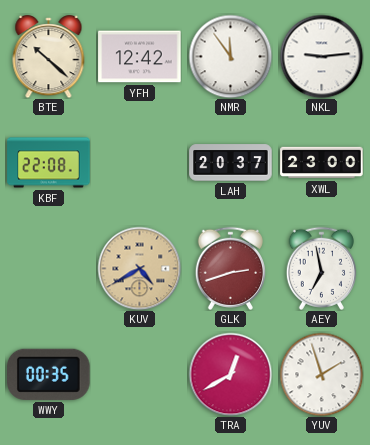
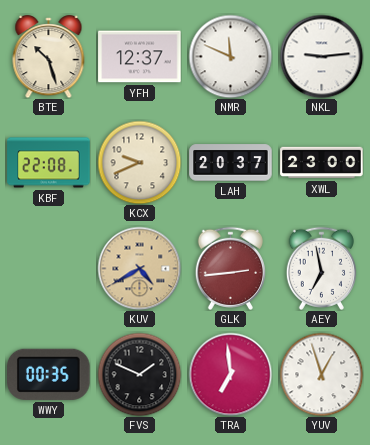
BTE: 10:22 -> 10:27
YFH: 12:42 -> 12:37
NMR: 11:54 -> 11:49
KCX: none -> 9:41
GLK: 2:42 -> 2:44
FVS: none -> 1:49
TRA: 12:40 -> 6:59
YUV: 1:57 -> 12:57
